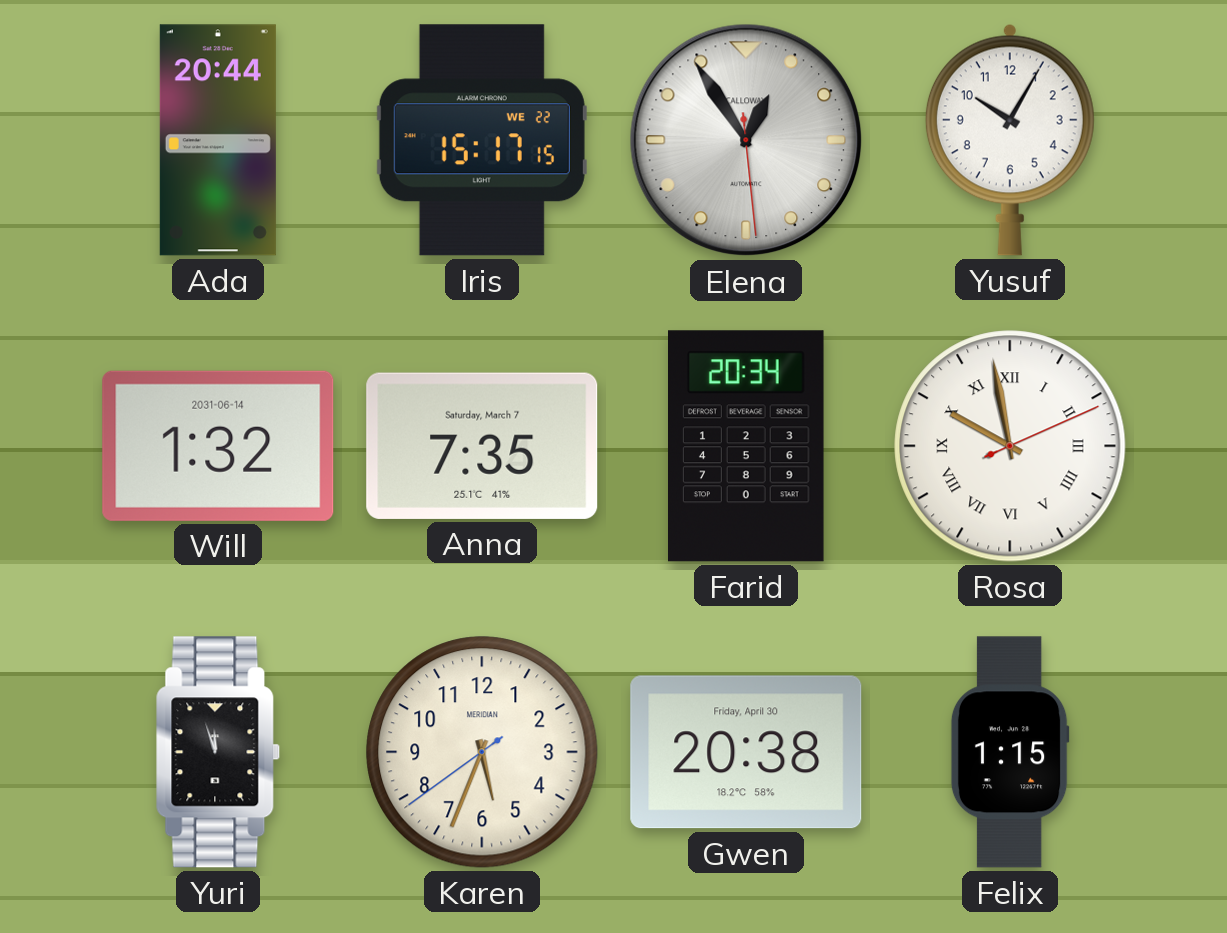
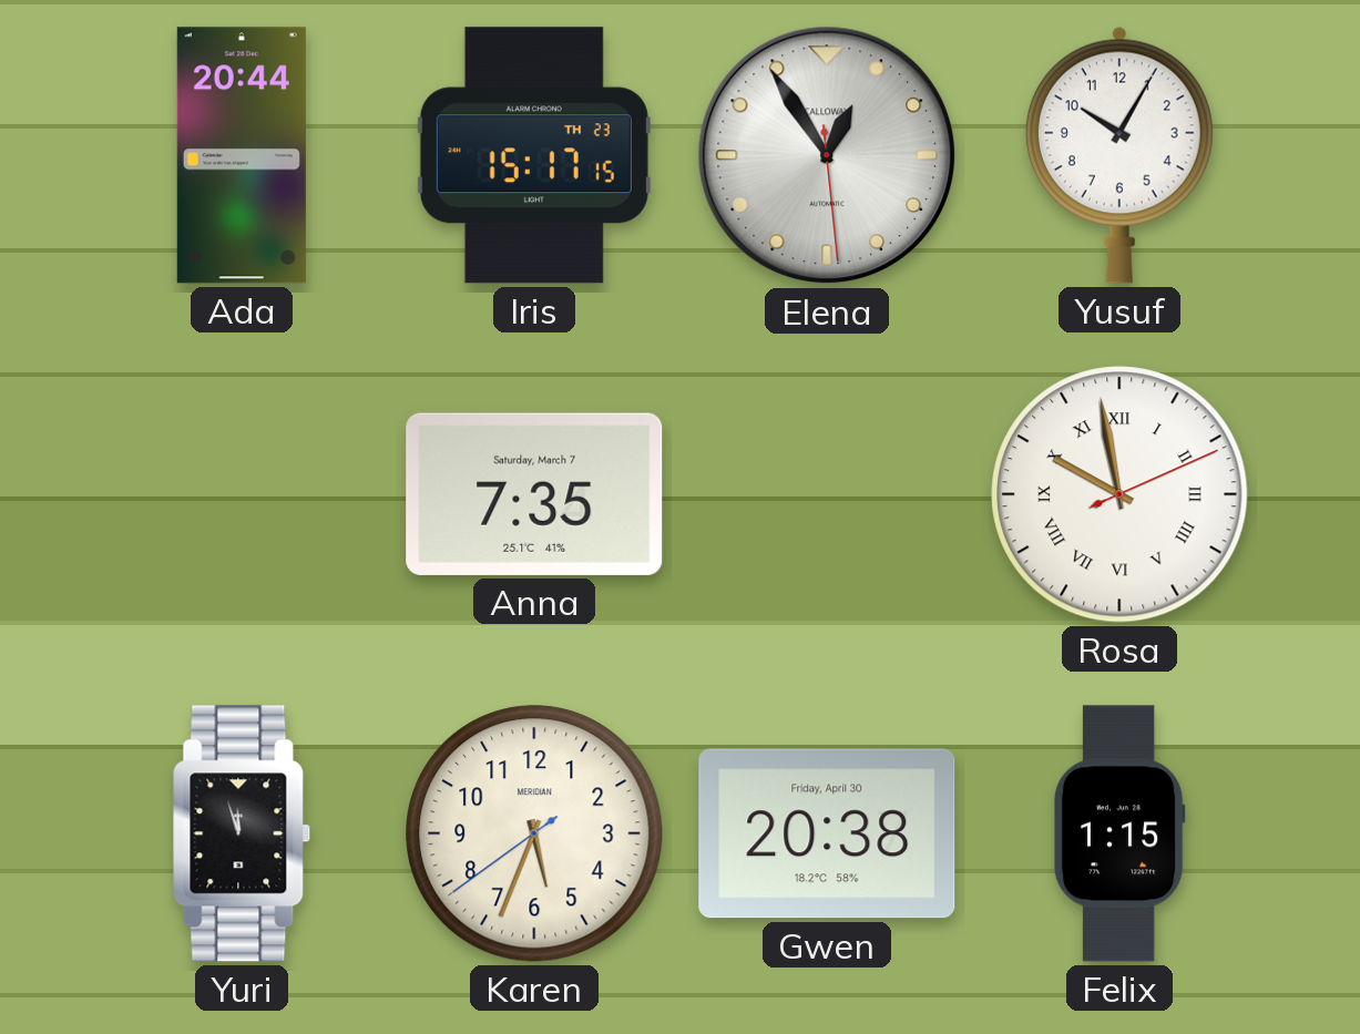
Iris date: WE 22 -> TH 23
Will: 1:32 -> none
Farid: 20:34 -> none
